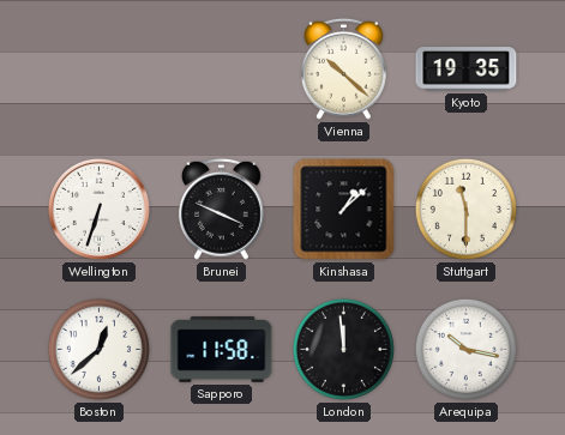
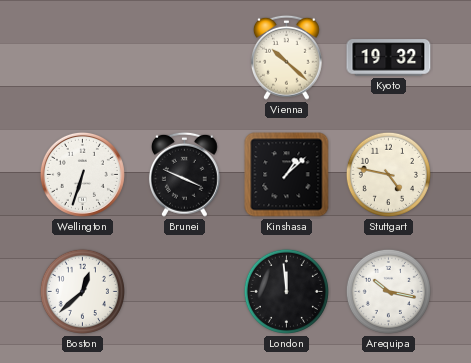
Kyoto: 19:35 -> 19:32
Stuttgart: 11:30 -> 4:47
Sapporo: 11:58 -> none
